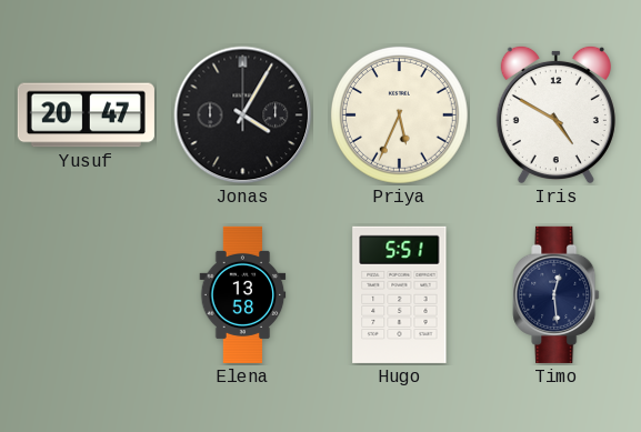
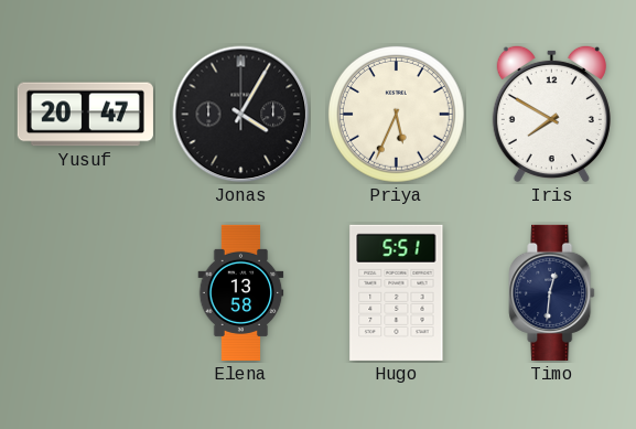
Iris: 4:50 -> 7:50
Timo: 12:29 -> 12:31
